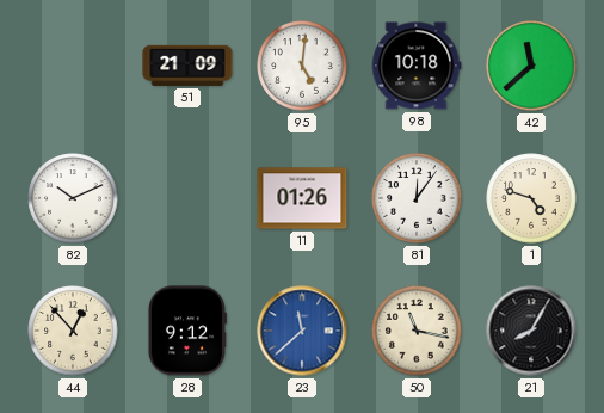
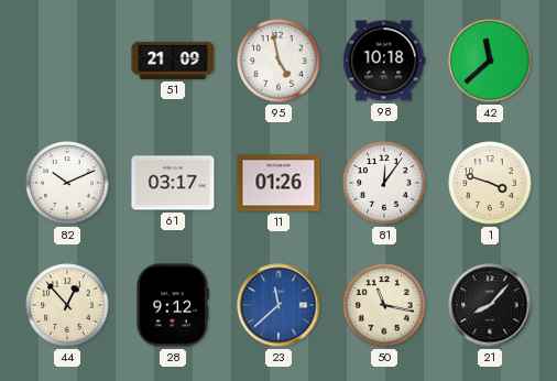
95: 5:01 -> 4:58
61: none -> 03:17
1: 4:48 -> 3:48
21: 8:05 -> 8:07
